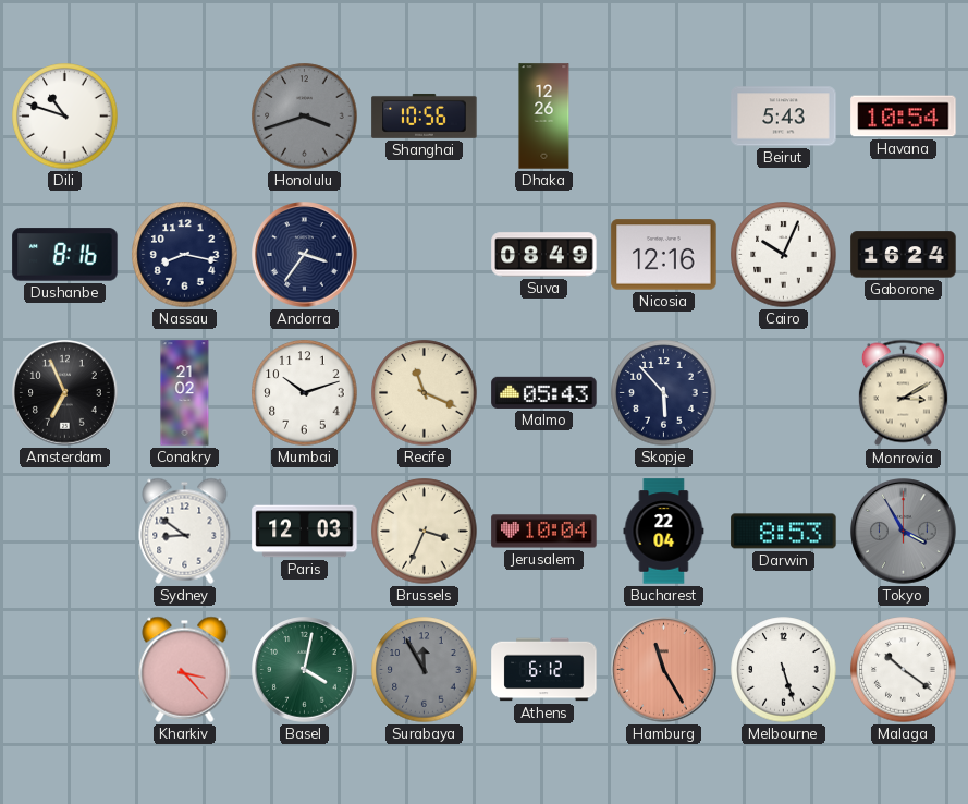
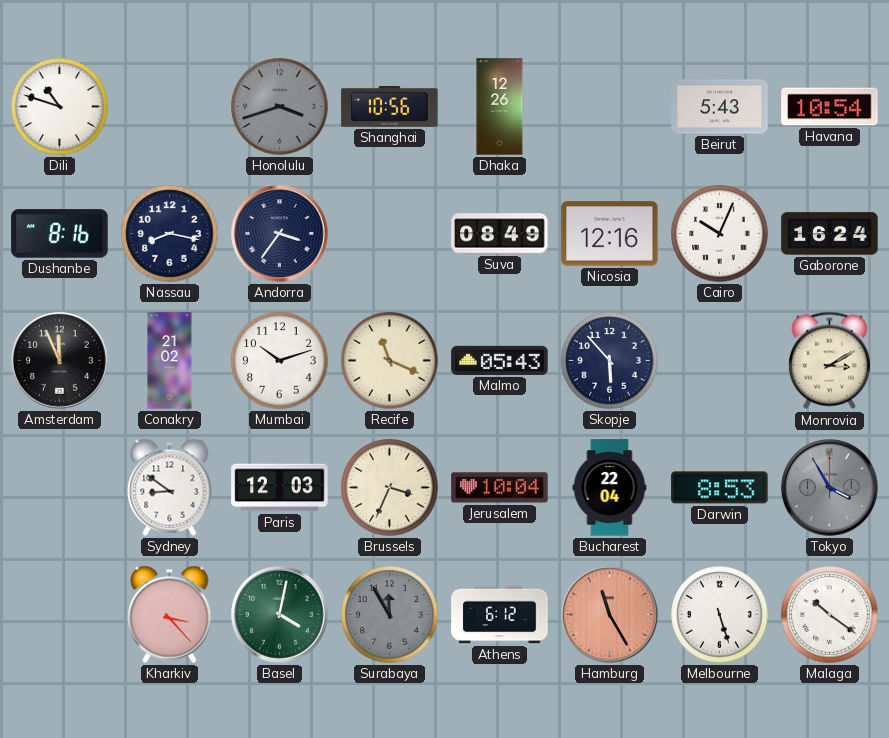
Amsterdam: 6:56 -> 11:56
